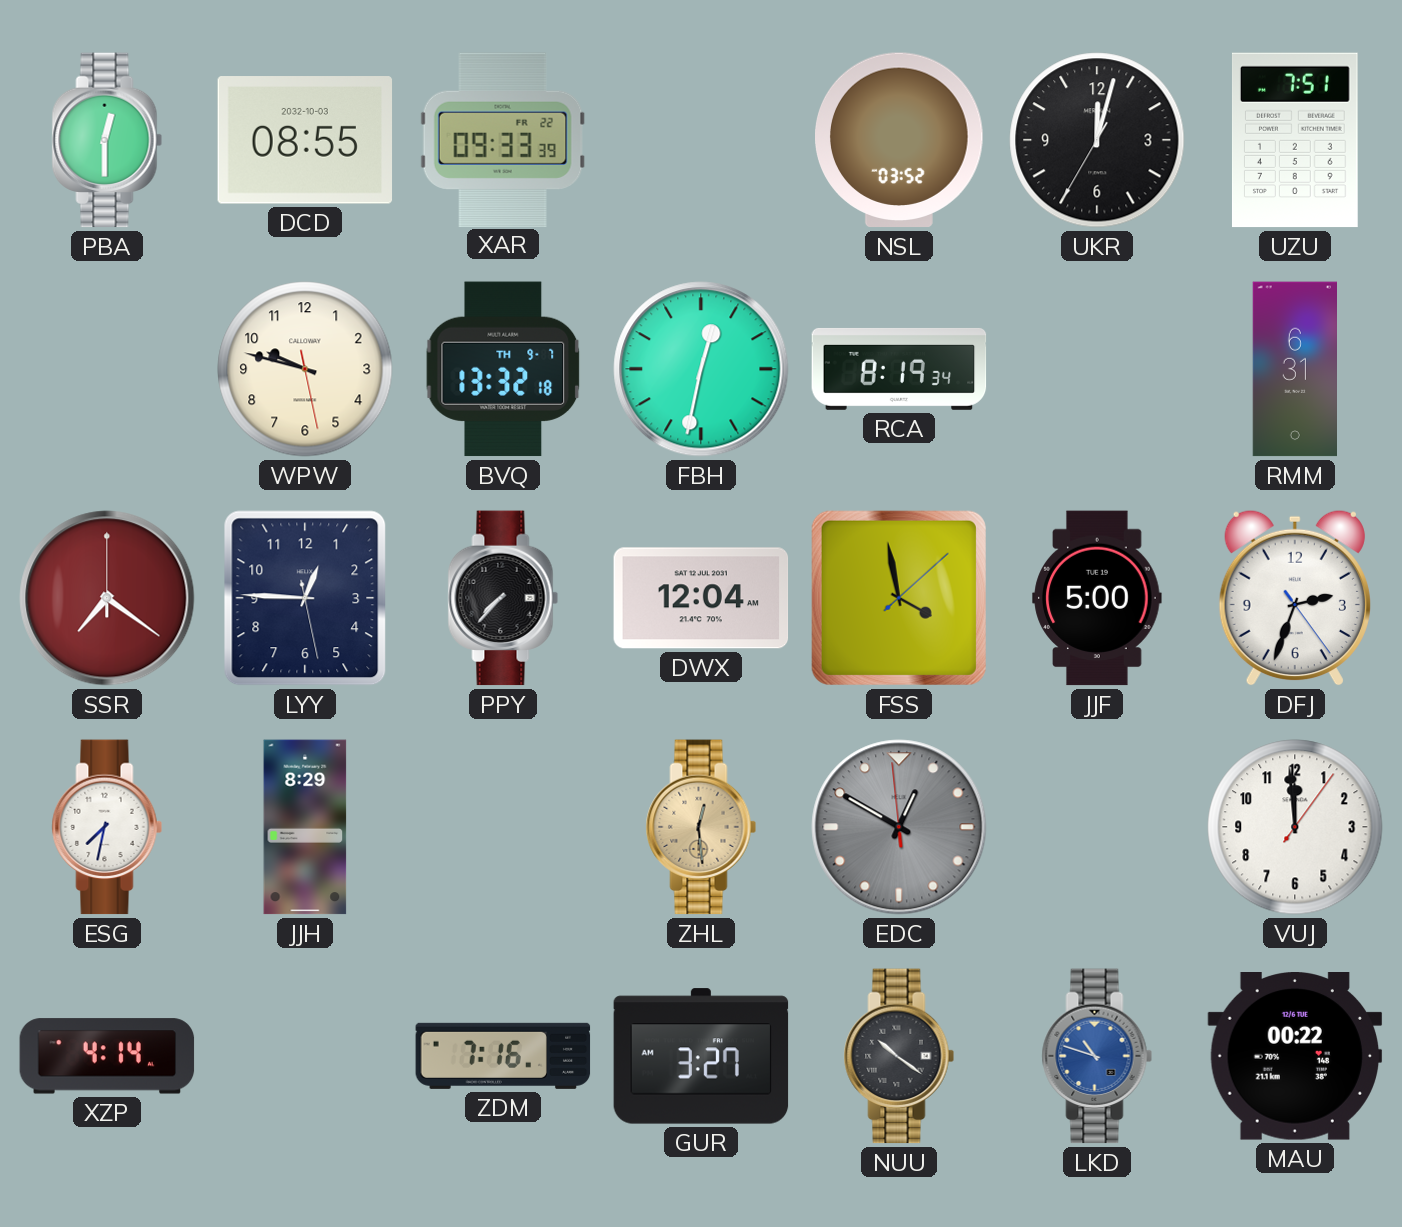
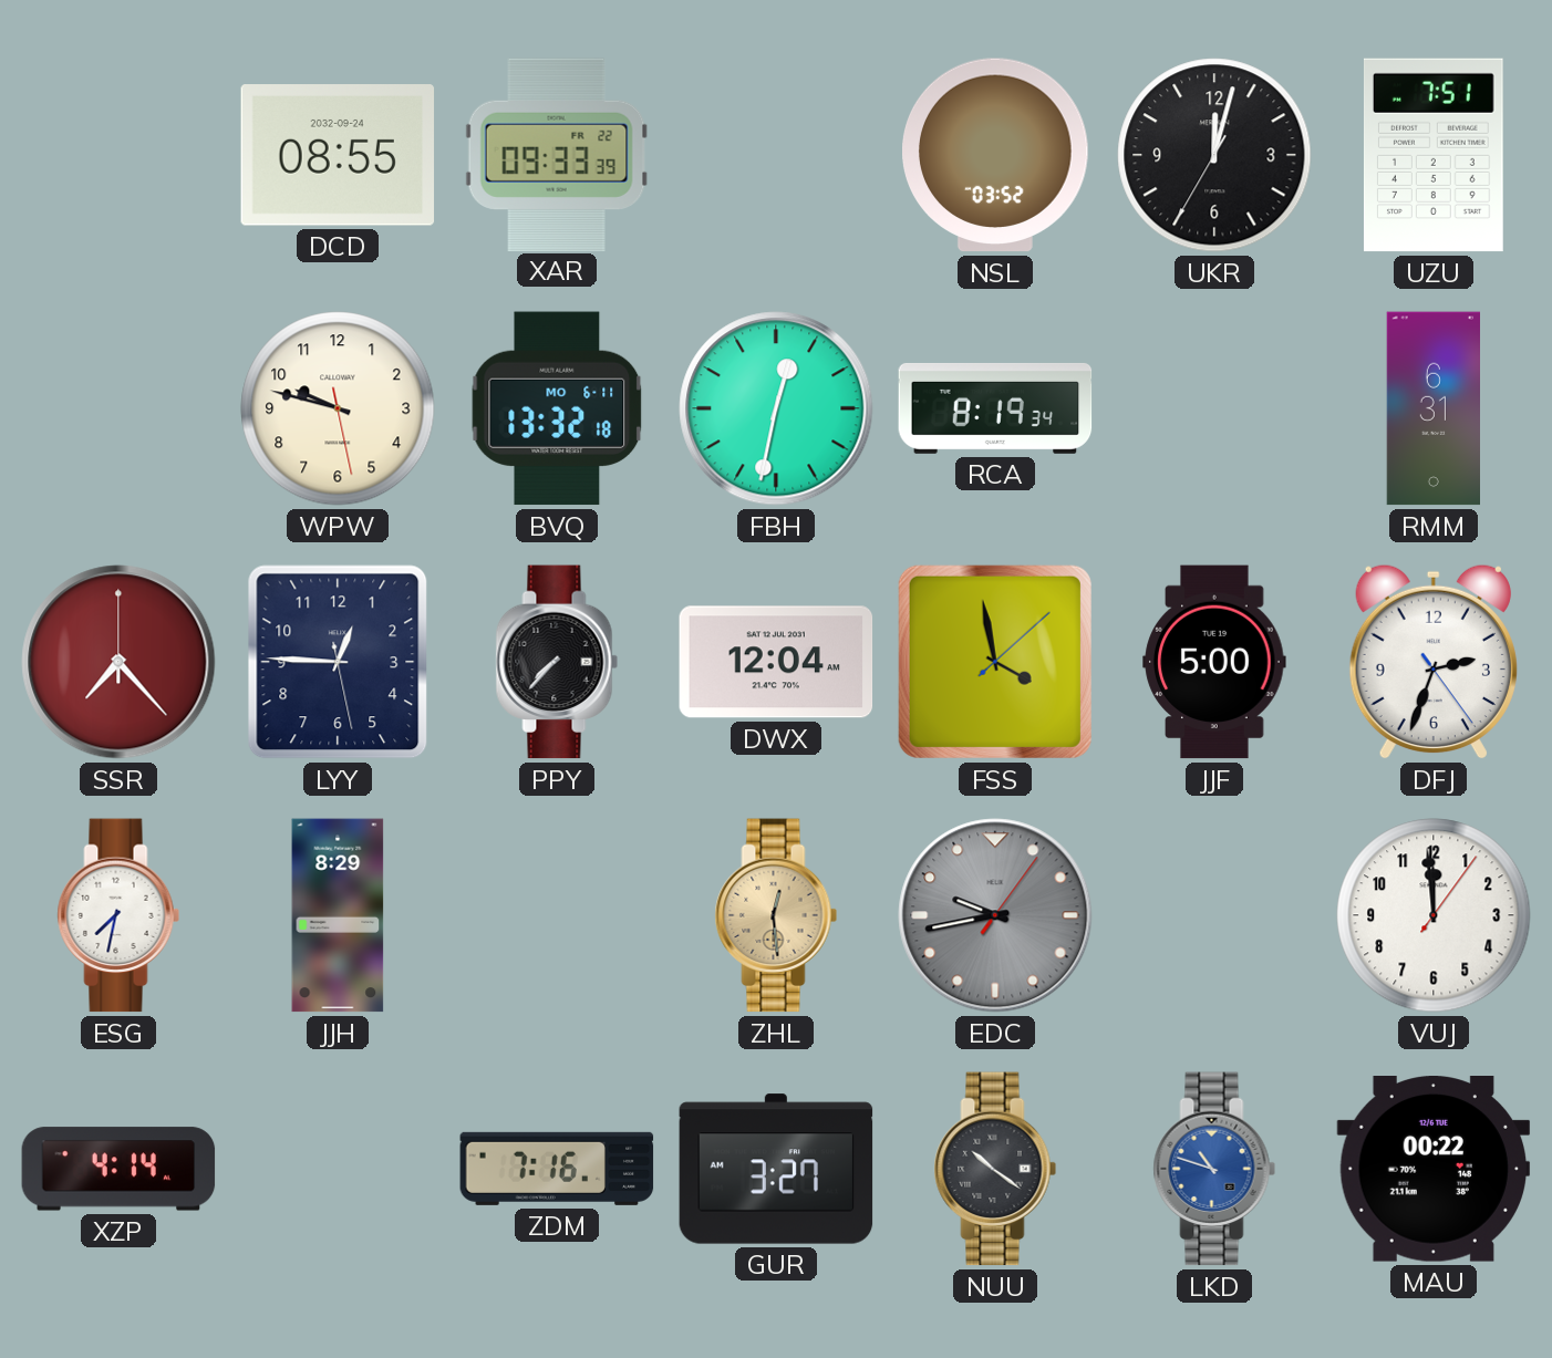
PBA: 12:30 -> none
DCD date: 2032-10-03 -> 2032-09-24
BVQ date: TH 9-7 -> MO 6-11
SSR: 7:21 -> 7:23
EDC: 12:49 -> 9:43
